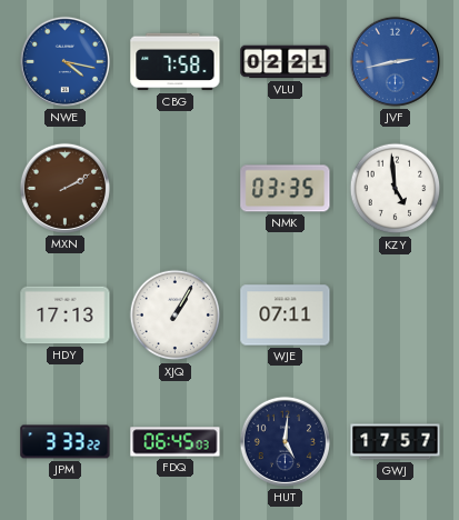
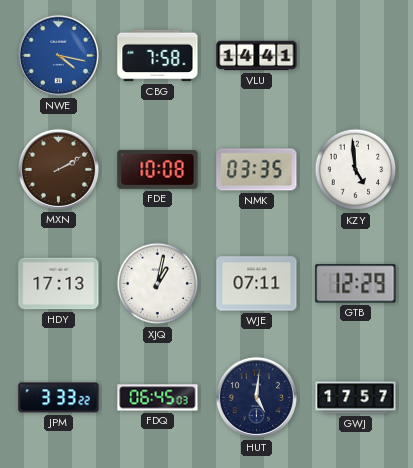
VLU: 02:21 -> 14:41
JVF: 2:43 -> none
FDE: none -> 10:08
XJQ: 1:05 -> 1:02
GTB: none -> 12:29
